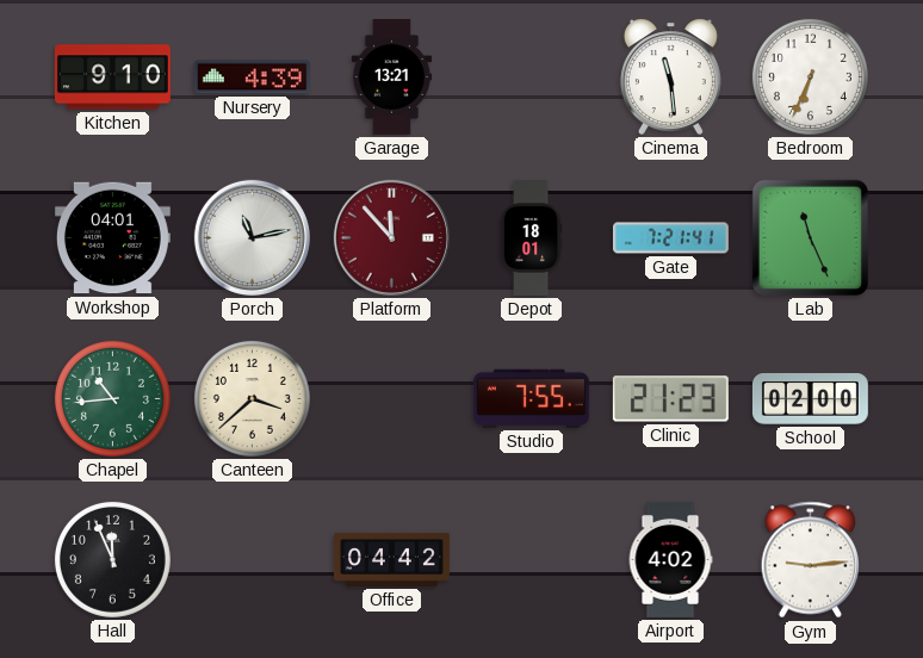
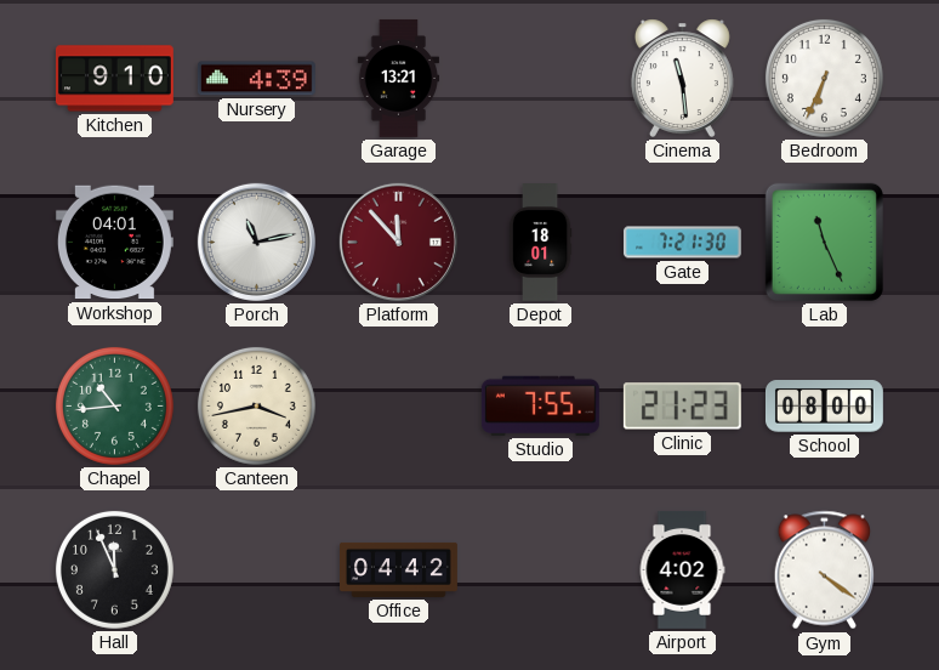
Gate: 7:21:41 -> 7:21:30
Canteen: 3:38 -> 3:43
School: 02:00 -> 08:00
Gym: 9:14 -> 4:21
